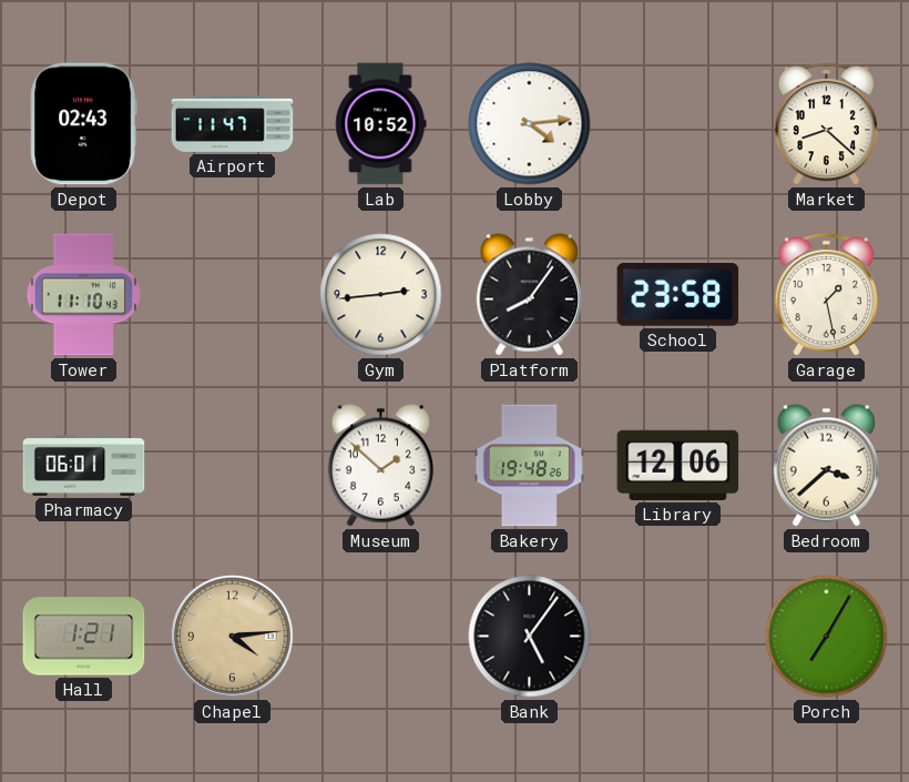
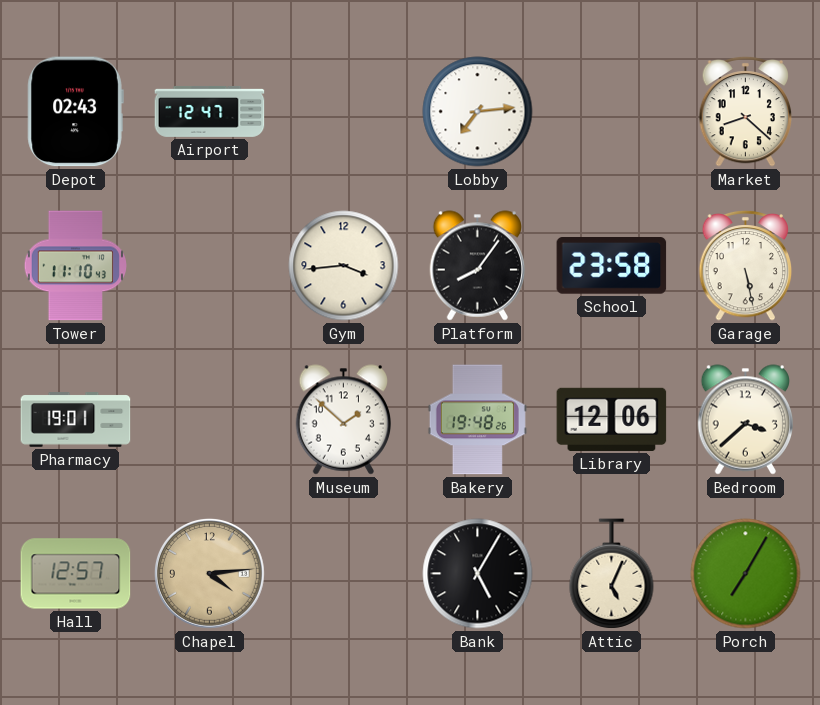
Airport: 11:47 -> 12:47
Lab: 10:52 -> none
Lobby: 4:14 -> 7:14
Gym: 2:44 -> 3:44
Garage: 1:28 -> 5:28
Pharmacy: 06:01 -> 19:01
Hall: 1:21 -> 12:57
Bank: 5:06 -> 5:05
Attic: none -> 5:04
